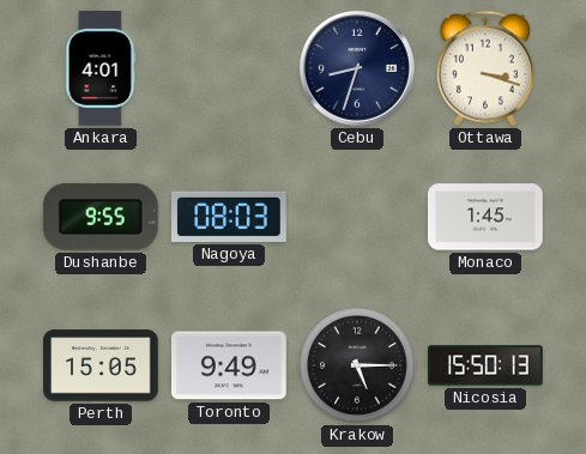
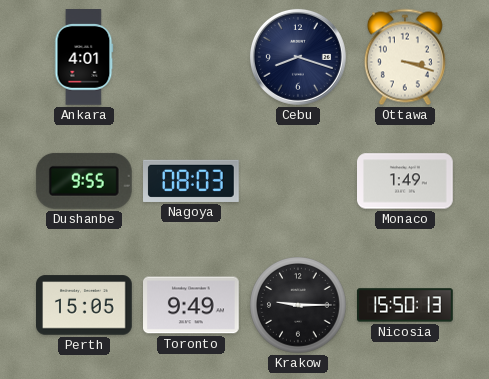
Cebu: 8:33 -> 8:18
Monaco: 1:45 -> 1:49
Krakow: 5:15 -> 9:15
